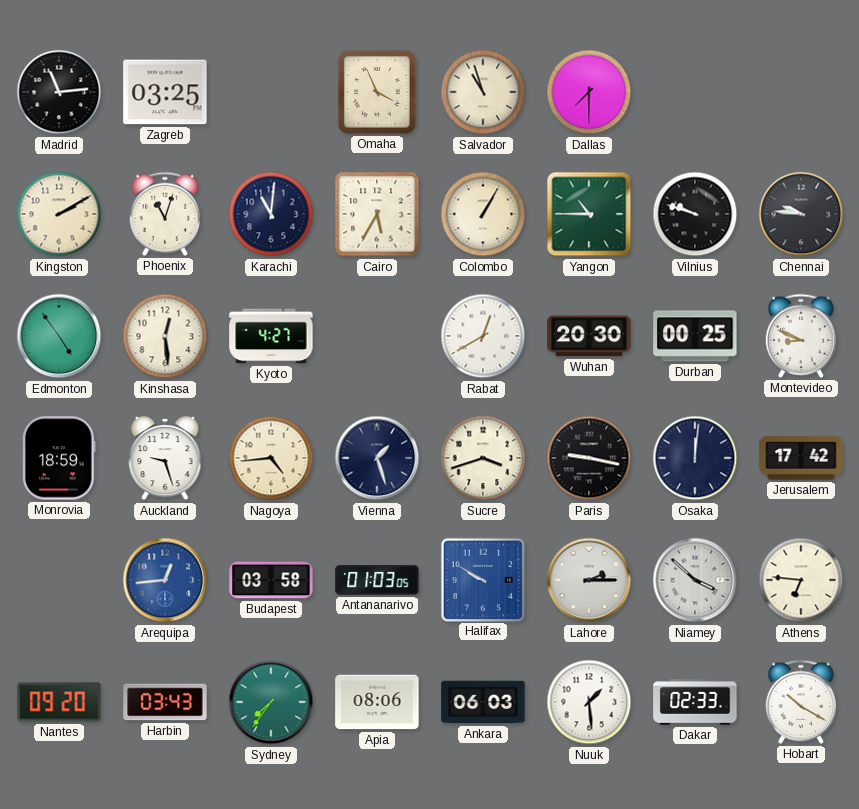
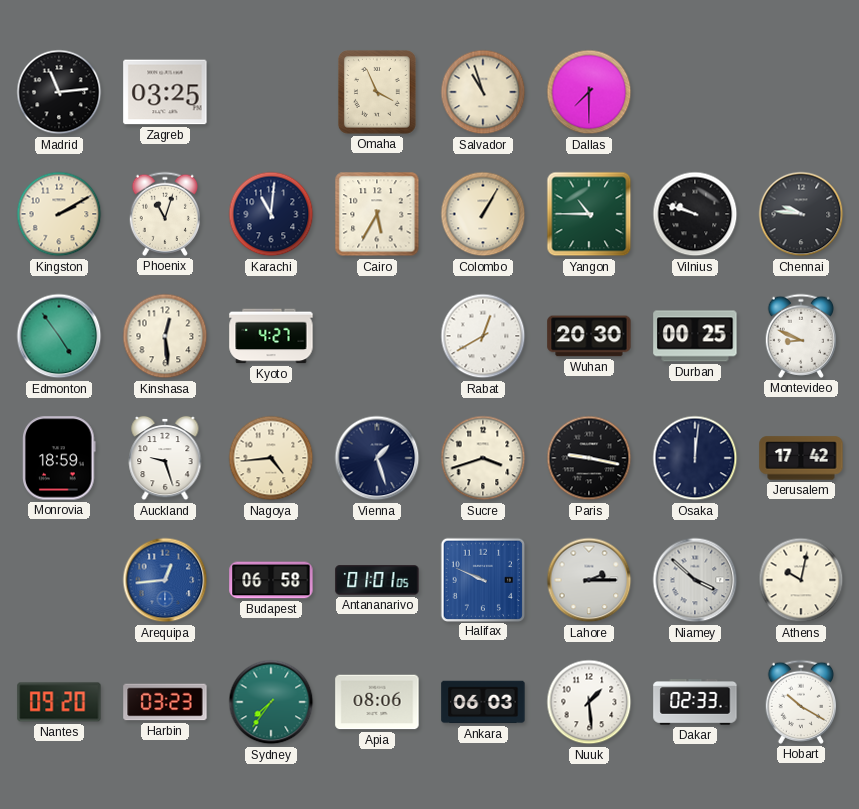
Budapest: 03:58 -> 06:58
Antananarivo: 01:03 -> 01:01
Halifax: 9:50 -> 9:49
Athens: 6:46 -> 10:02
Harbin: 03:43 -> 03:23
